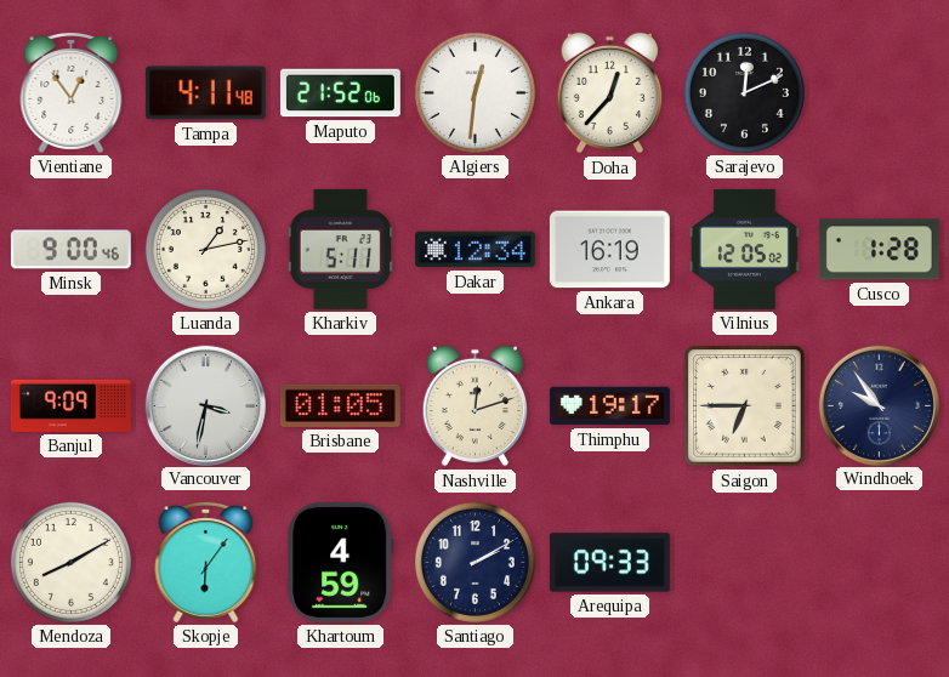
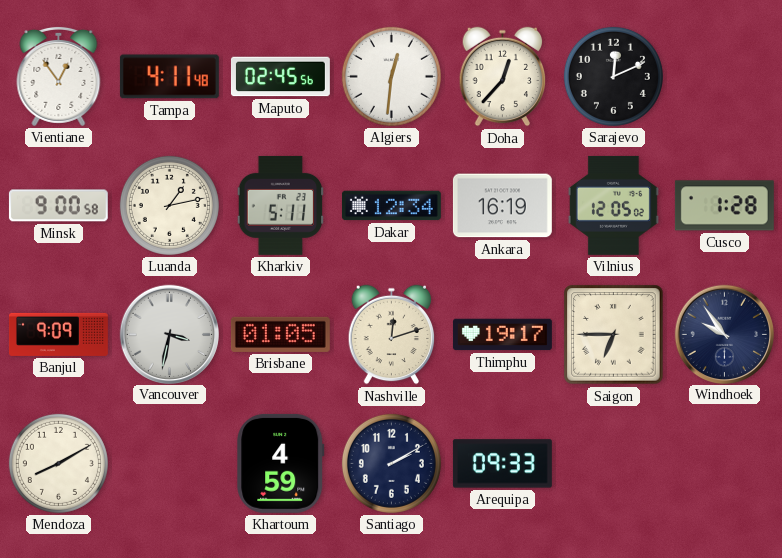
Maputo: 21:52 -> 02:45
Minsk: 9:00:46 -> 9:00:58
Skopje: 6:06 -> none
